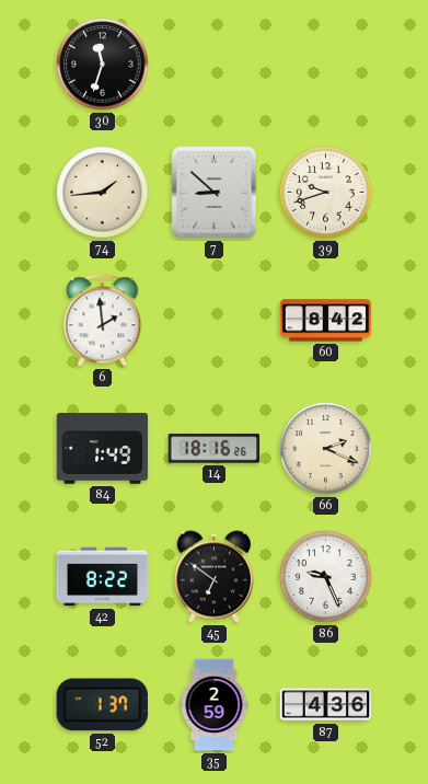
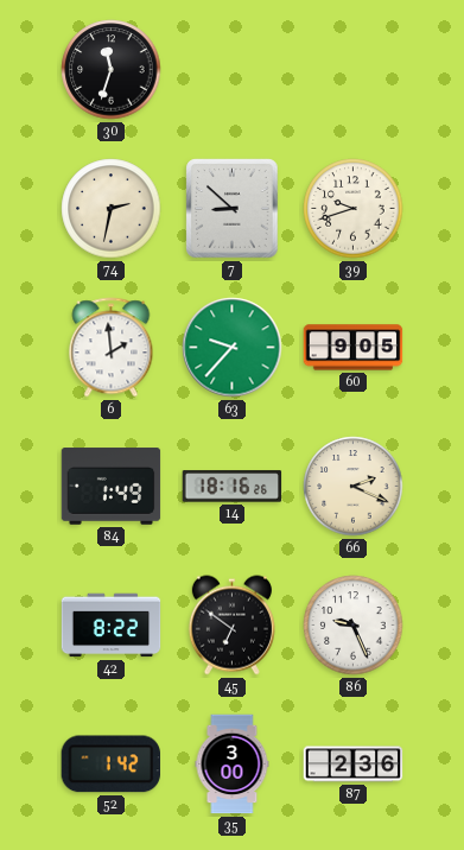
74: 1:44 -> 2:32
63: none -> 9:37
60: 8:42 -> 9:05
52: 1:37 -> 1:42
35: 2:59 -> 3:00
87: 4:36 -> 2:36
